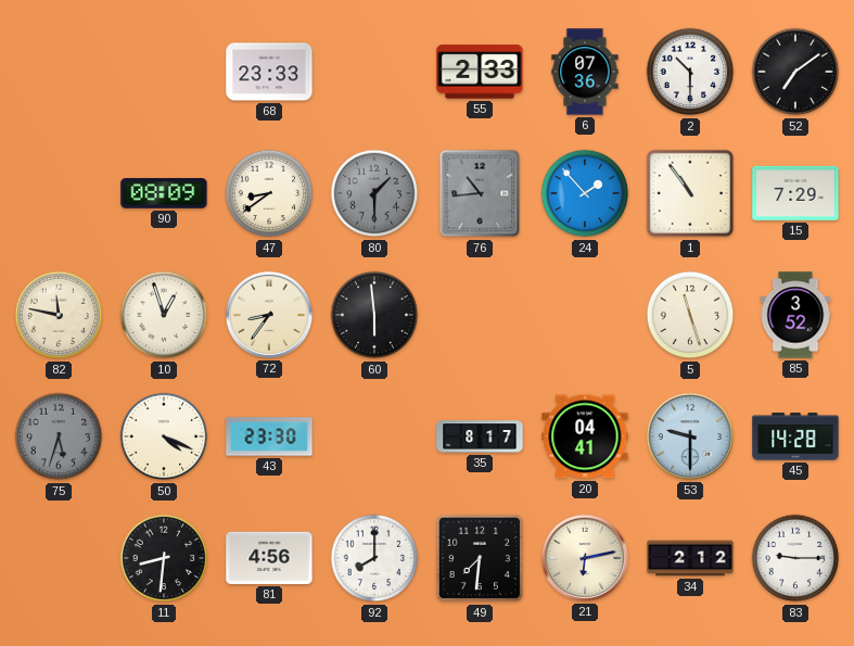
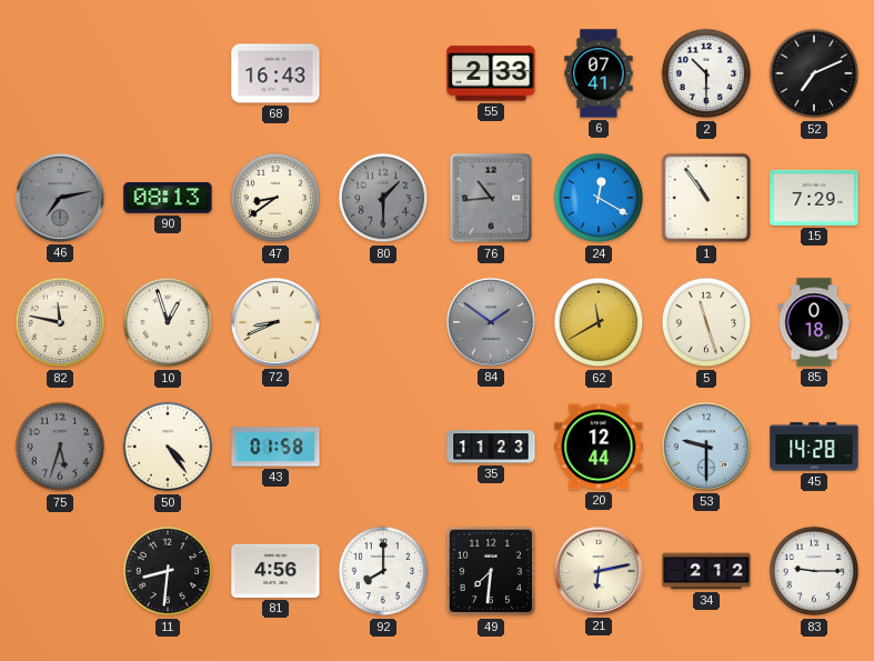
68: 23:33 -> 16:43
6: 07:36 -> 07:41
52: 7:09 -> 7:11
46: none -> 7:13
90: 08:09 -> 08:13
24: 1:53 -> 12:20
72: 8:36 -> 8:41
60: 5:59 -> none
84: none -> 1:51
62: none -> 11:40
85: 3:52 -> 0:18
50: 4:19 -> 4:24
43: 23:30 -> 01:58
35: 8:17 -> 11:23
20: 04:41 -> 12:44
